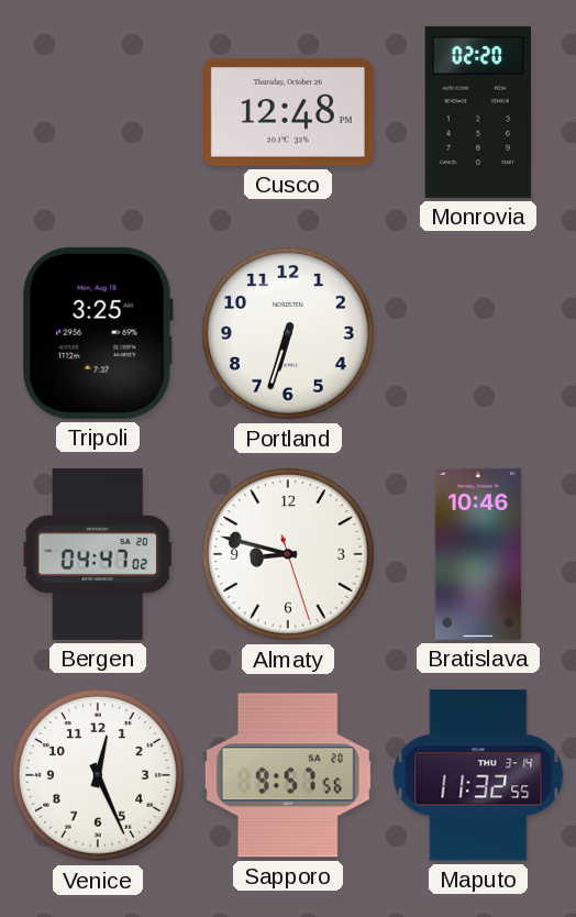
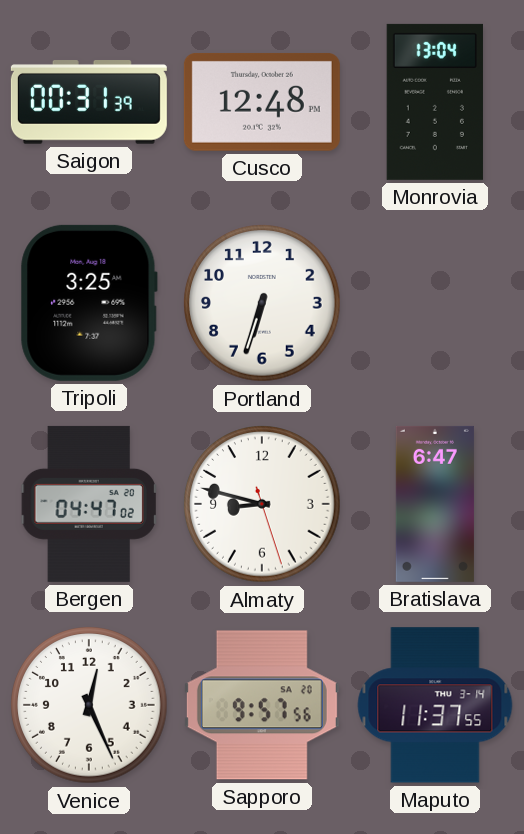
Saigon: none -> 00:31
Monrovia: 02:20 -> 13:04
Bratislava: 10:46 -> 6:47
Maputo: 11:32 -> 11:37
